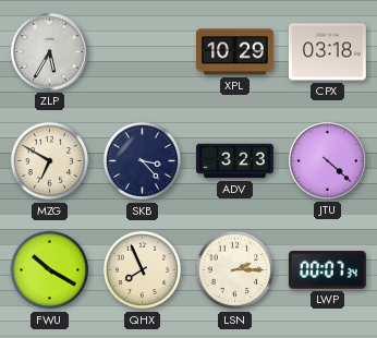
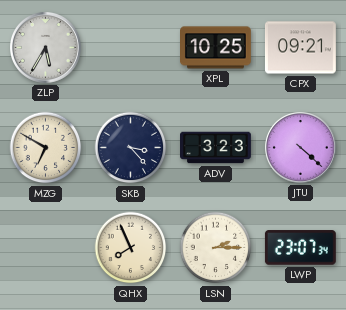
XPL: 10:29 -> 10:25
CPX: 03:18 -> 09:21
FWU: 10:20 -> none
LWP: 00:07 -> 23:07
